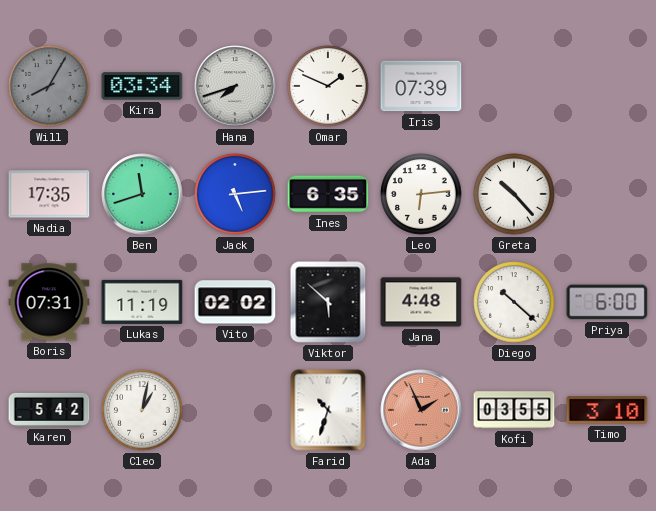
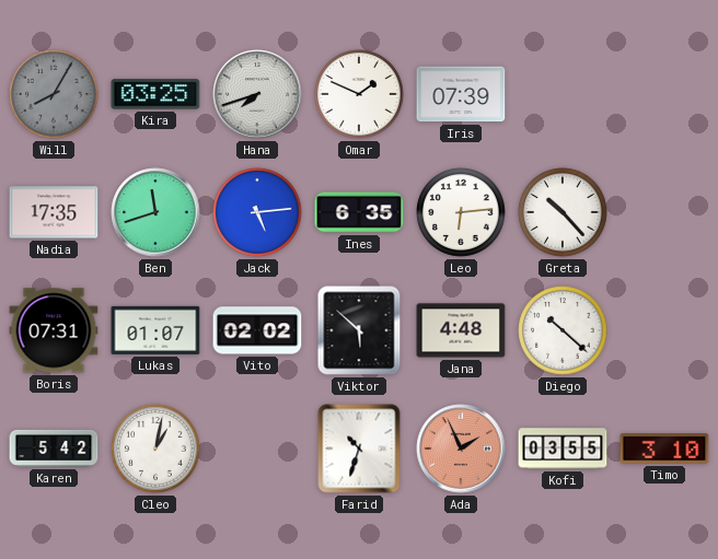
Kira: 03:34 -> 03:25
Lukas: 11:19 -> 01:07
Priya: 6:00 -> none
